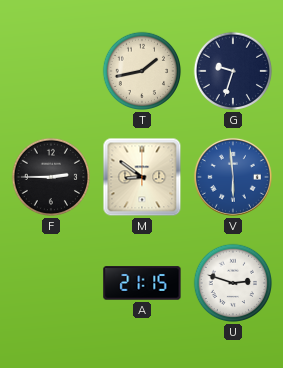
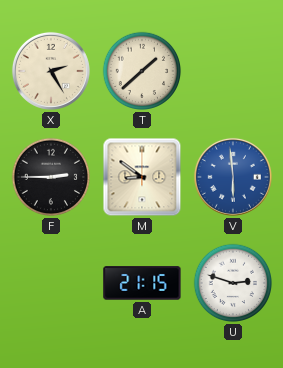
X: none -> 2:25
T: 1:43 -> 1:38
G: 9:33 -> none
